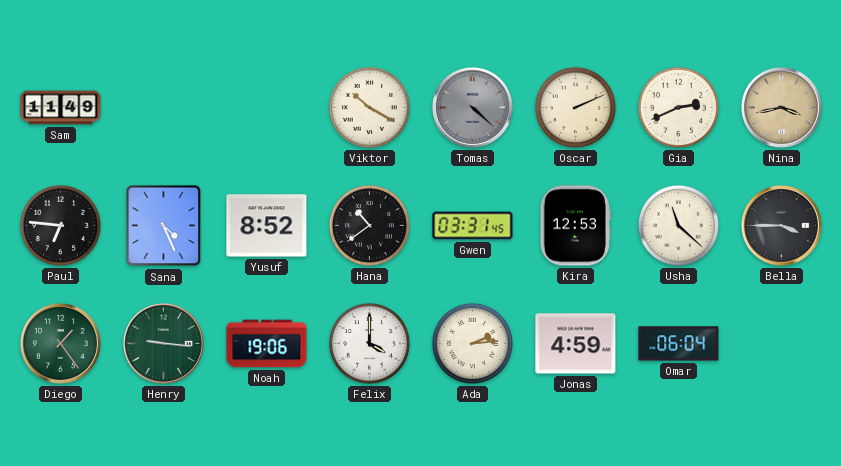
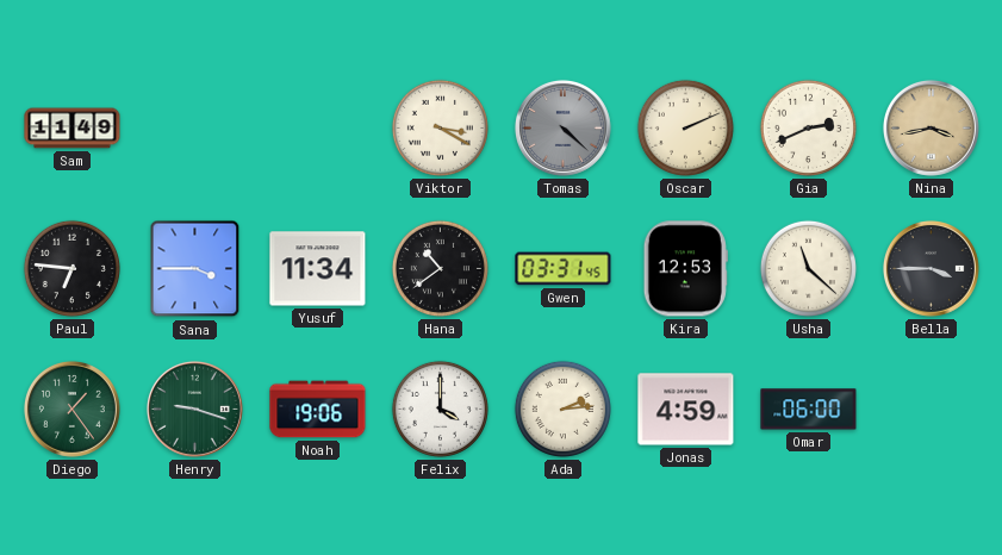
Viktor: 10:20 -> 3:20
Sana: 4:26 -> 3:45
Yusuf: 8:52 -> 11:34
Henry: 9:16 -> 9:18
Omar: 06:04 -> 06:00
